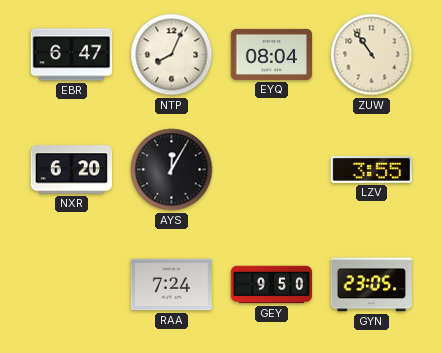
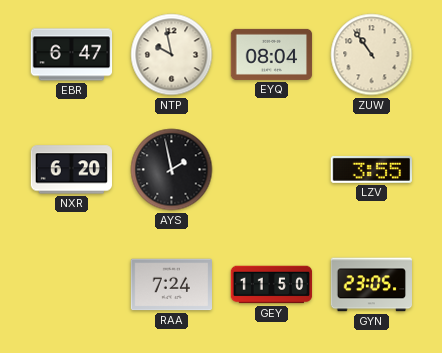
NTP: 8:04 -> 9:58
AYS: 12:05 -> 1:58
GEY: 9:50 -> 11:50
